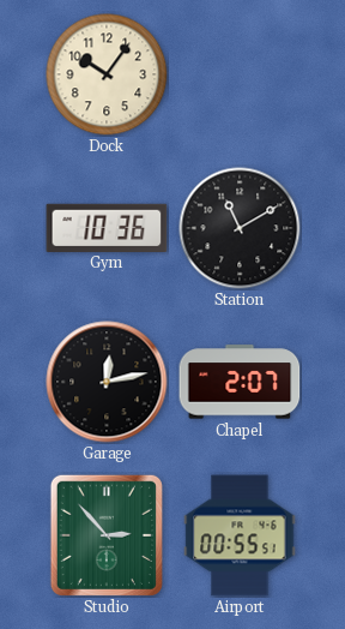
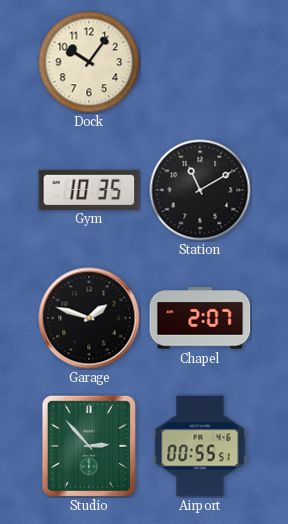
Gym: 10:36 -> 10:35
Garage: 12:13 -> 1:48
